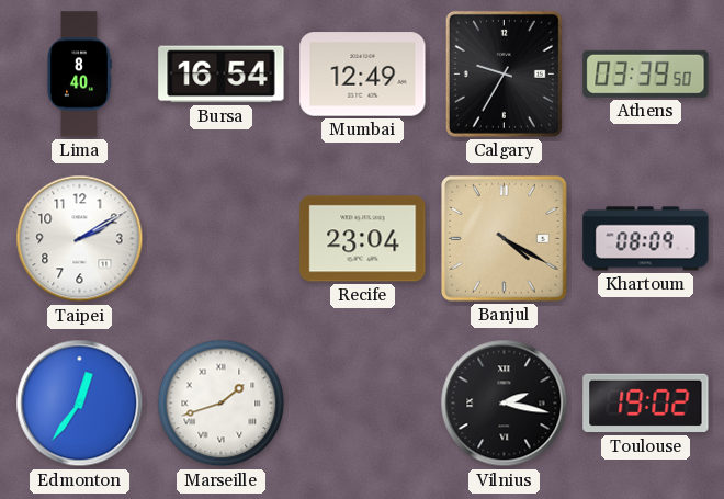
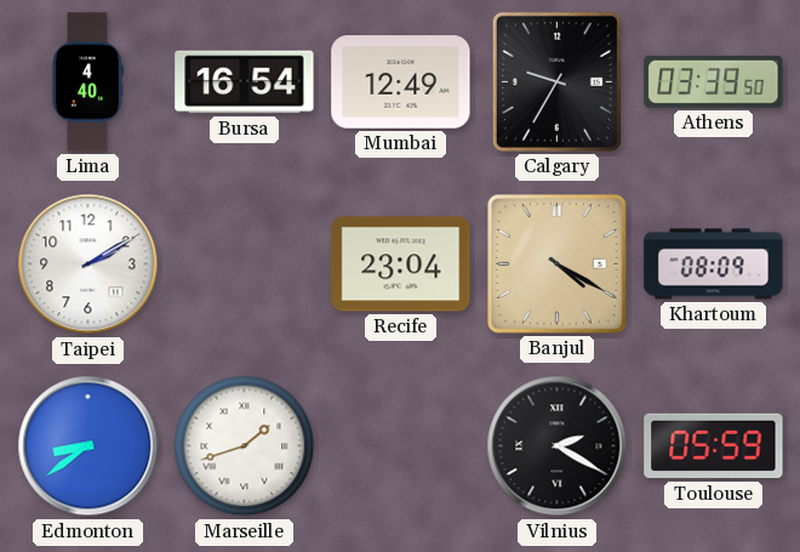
Lima: 8:40 -> 4:40
Edmonton: 12:36 -> 8:39
Vilnius: 2:17 -> 2:20
Toulouse: 19:02 -> 05:59
